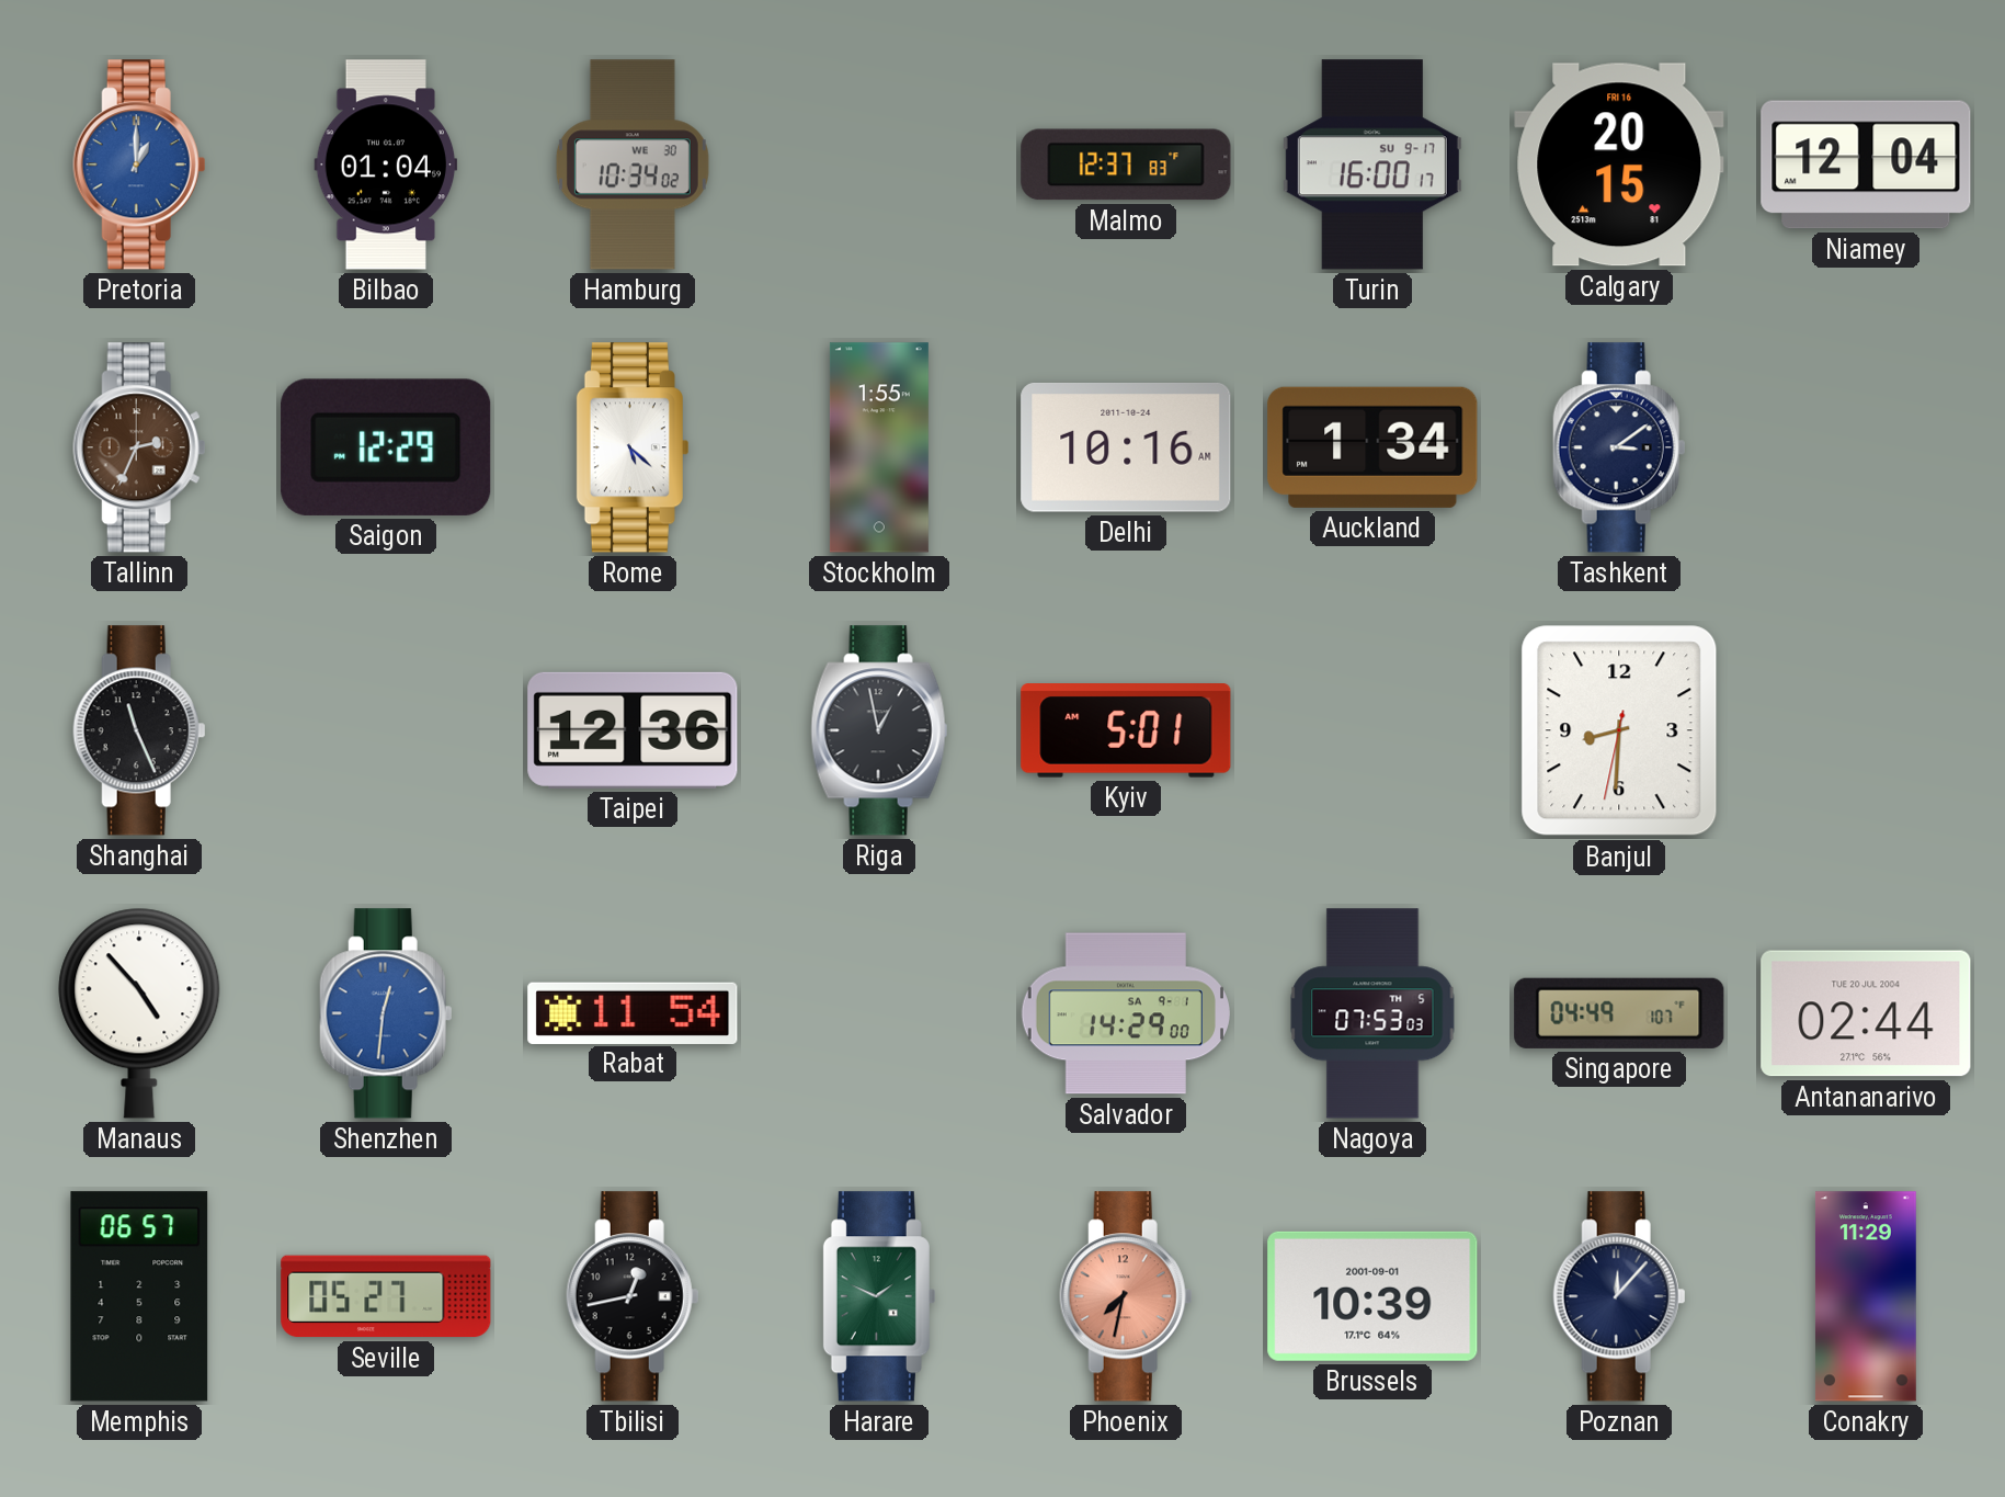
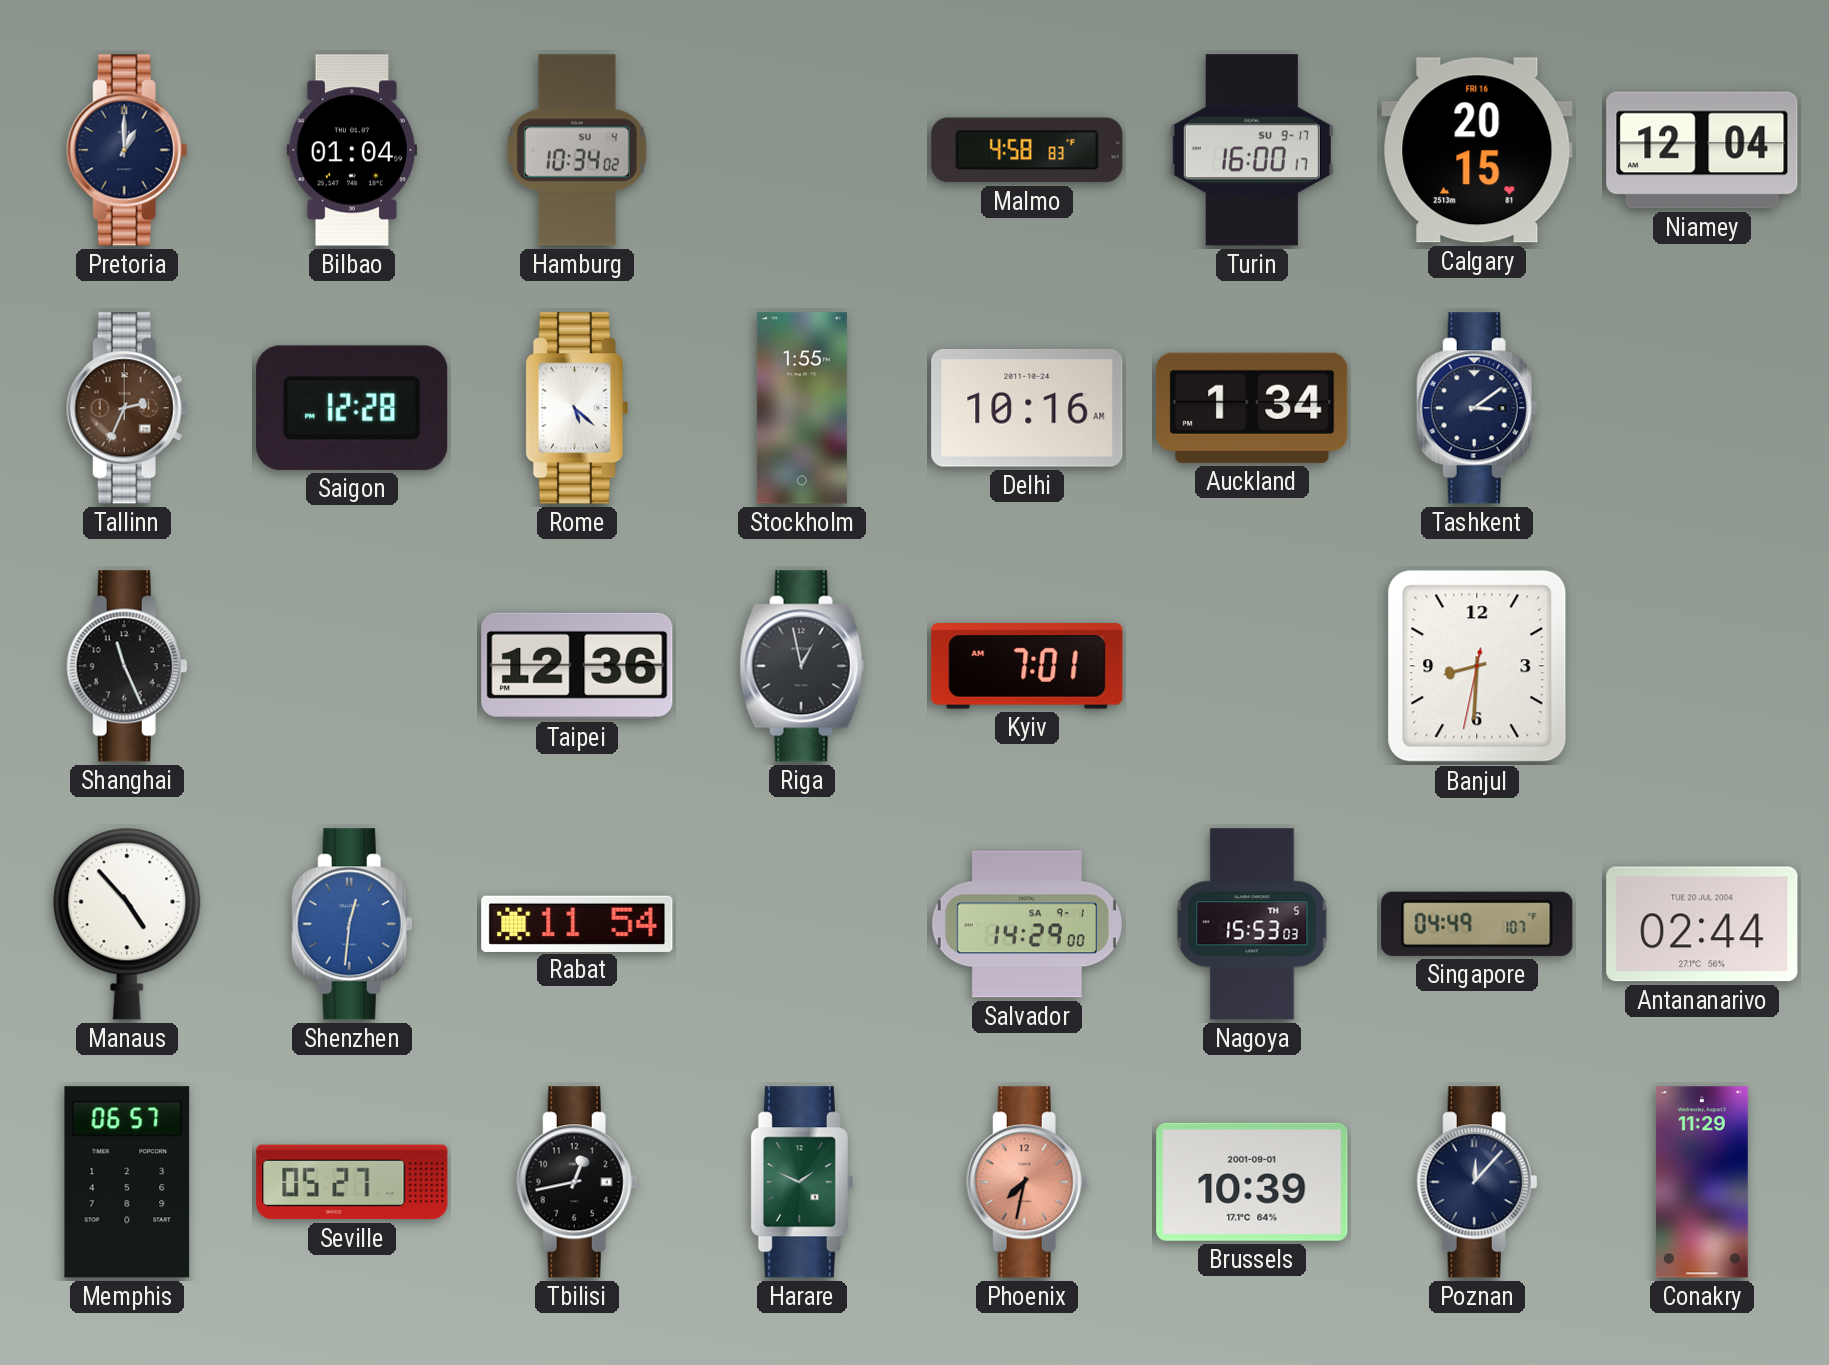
Pretoria dial: blue -> navy
Hamburg date: WE 30 -> SU 4
Malmo: 12:37 -> 4:58
Saigon: 12:29 -> 12:28
Kyiv: 5:01 -> 7:01
Nagoya: 07:53 -> 15:53
